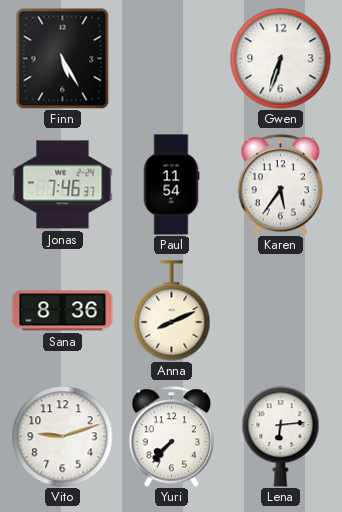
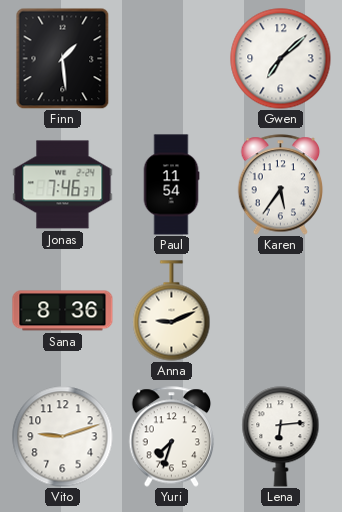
Finn: 5:25 -> 1:29
Gwen: 6:33 -> 7:08
Anna: 8:11 -> 9:11
Yuri: 7:37 -> 7:33
